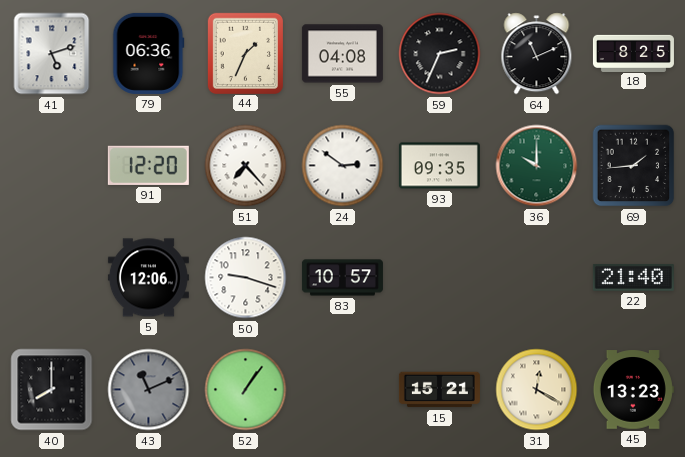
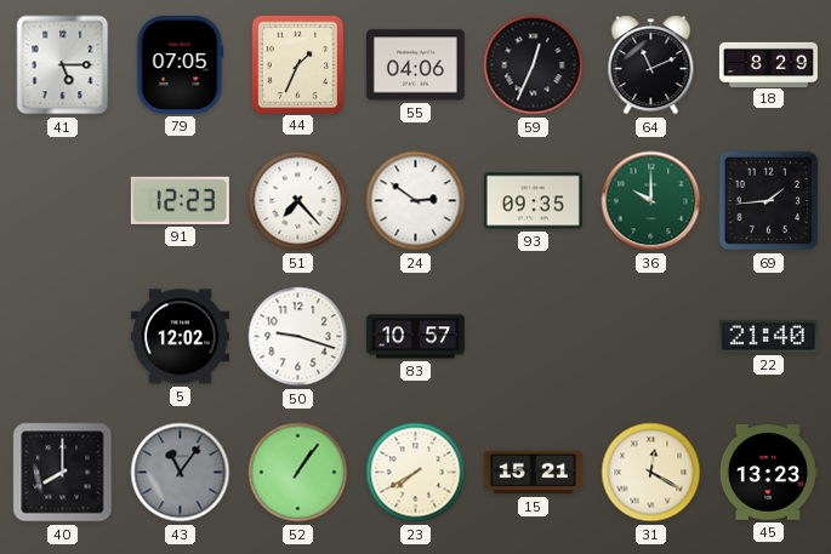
41: 5:12 -> 5:15
79: 06:36 -> 07:05
55: 04:08 -> 04:06
59: 2:34 -> 12:34
18: 8:25 -> 8:29
91: 12:20 -> 12:23
5: 12:06 -> 12:02
43: 11:11 -> 11:06
23: none -> 7:40
